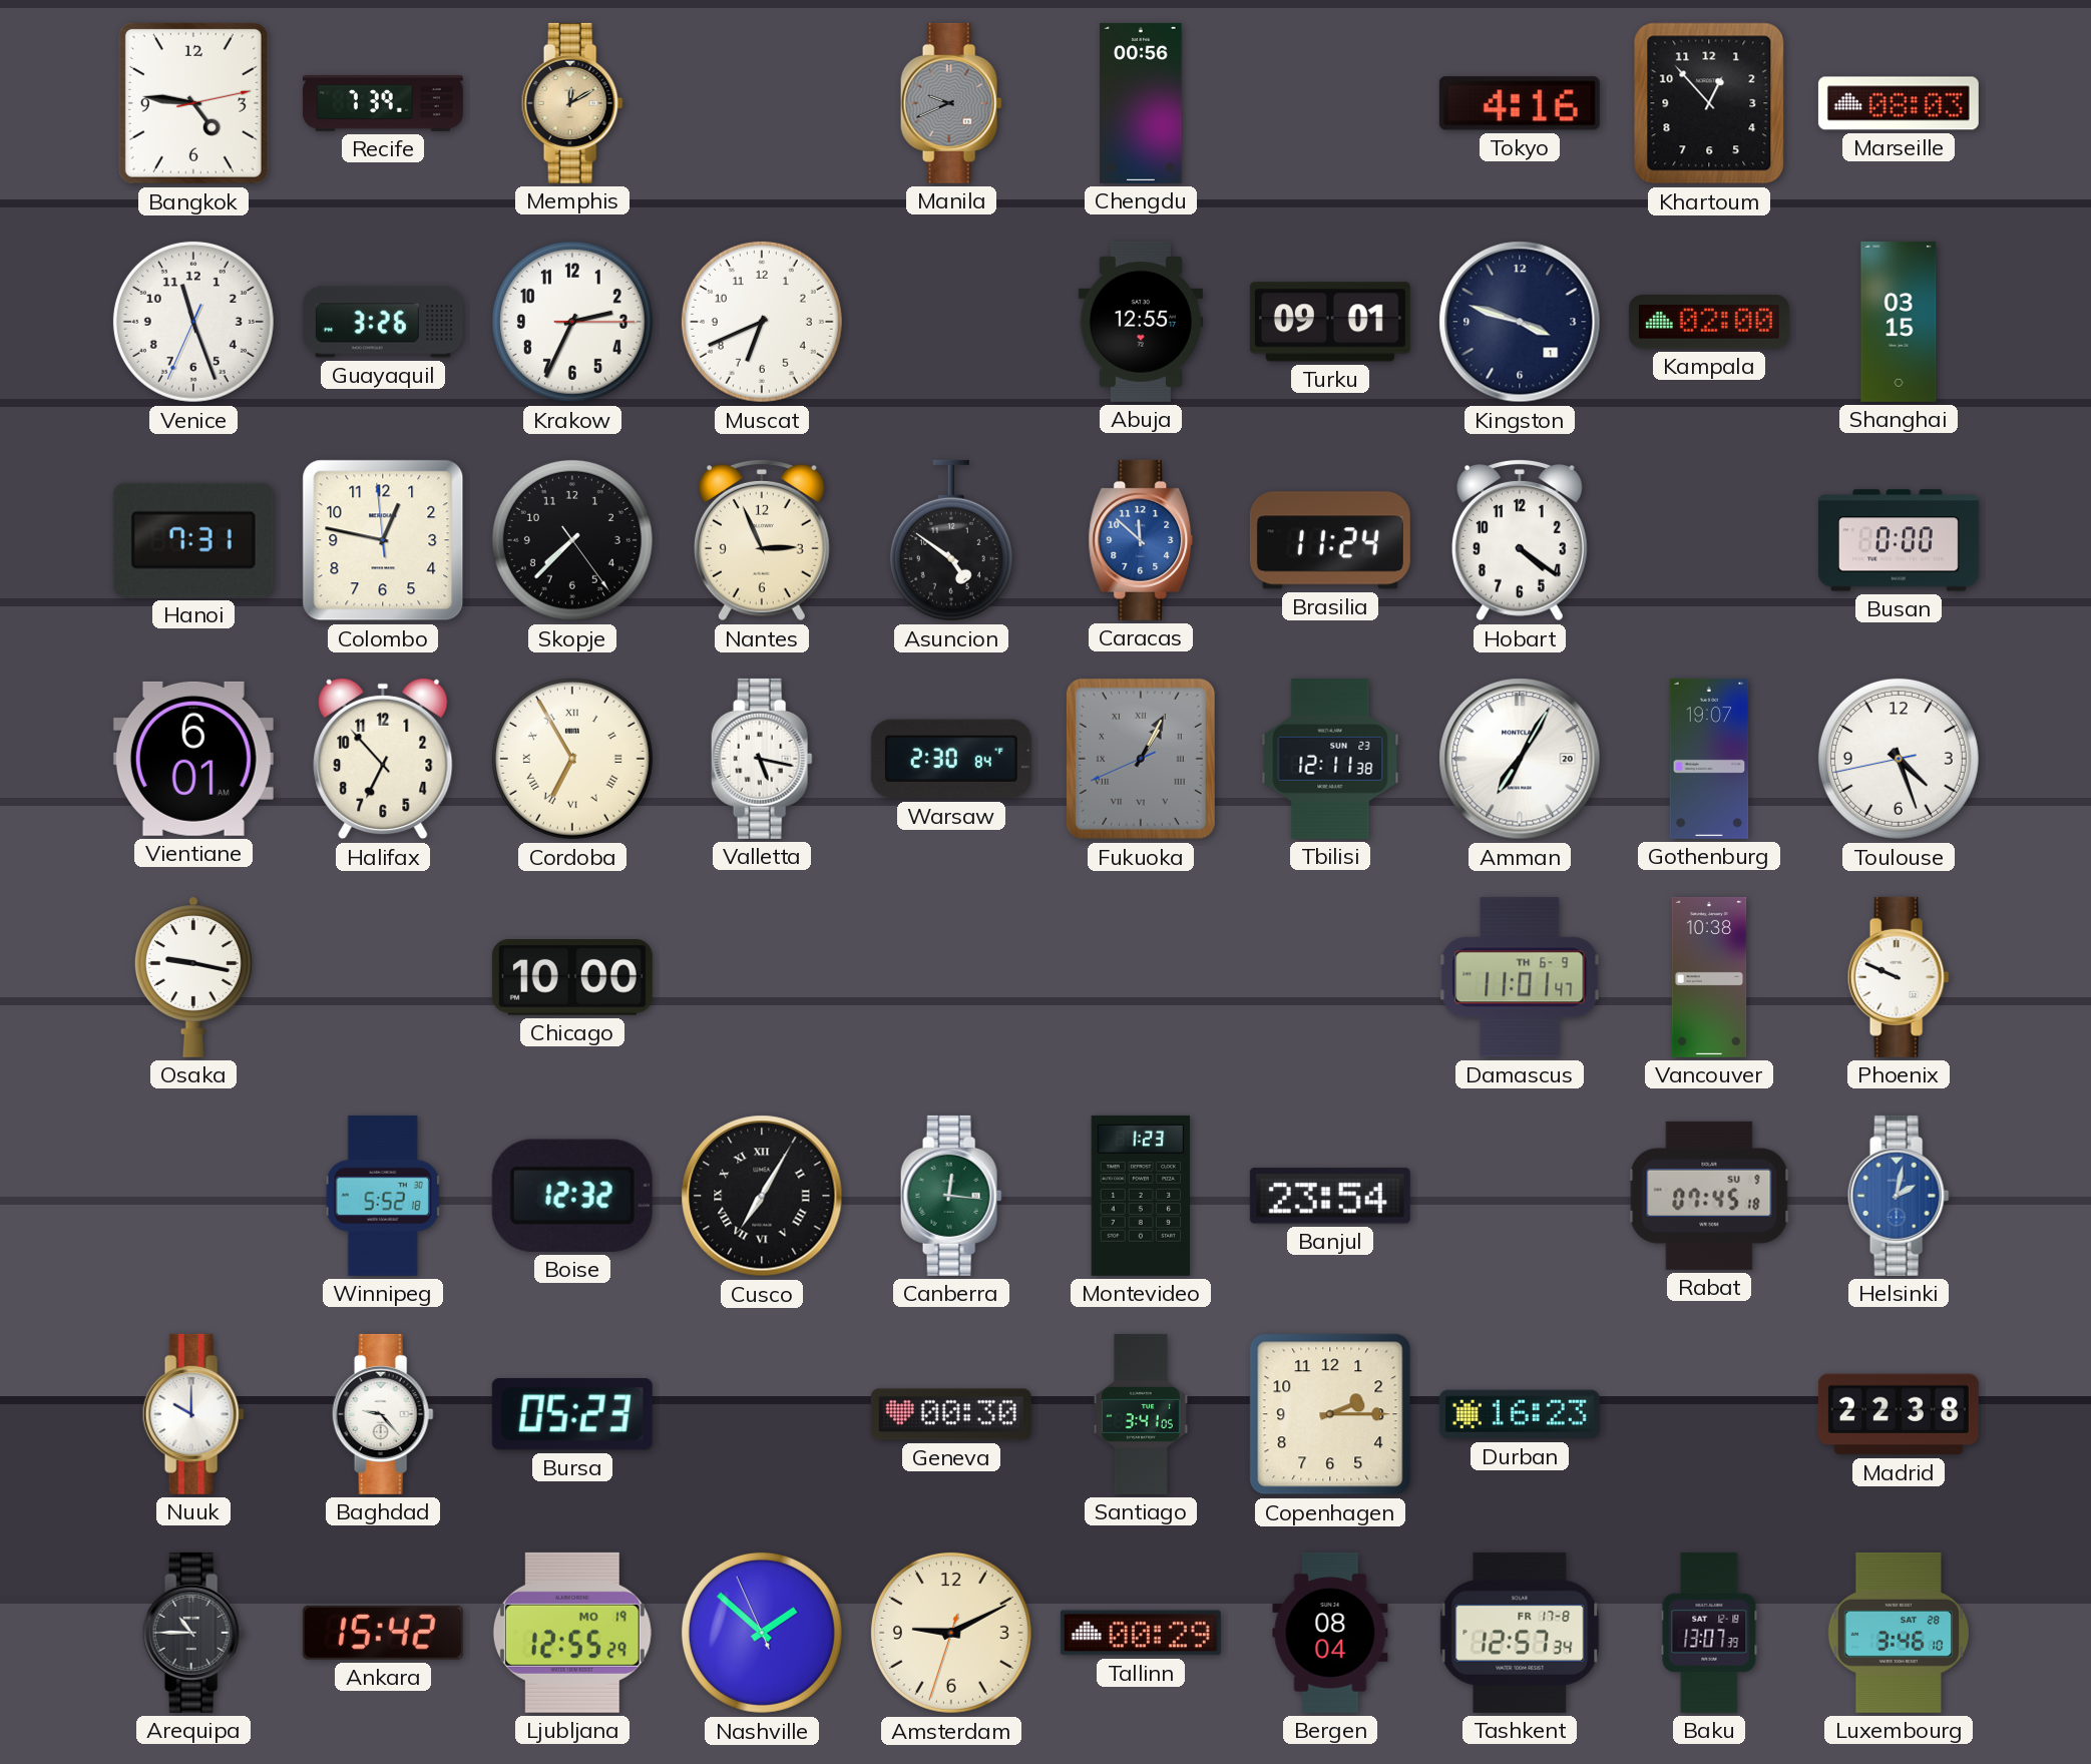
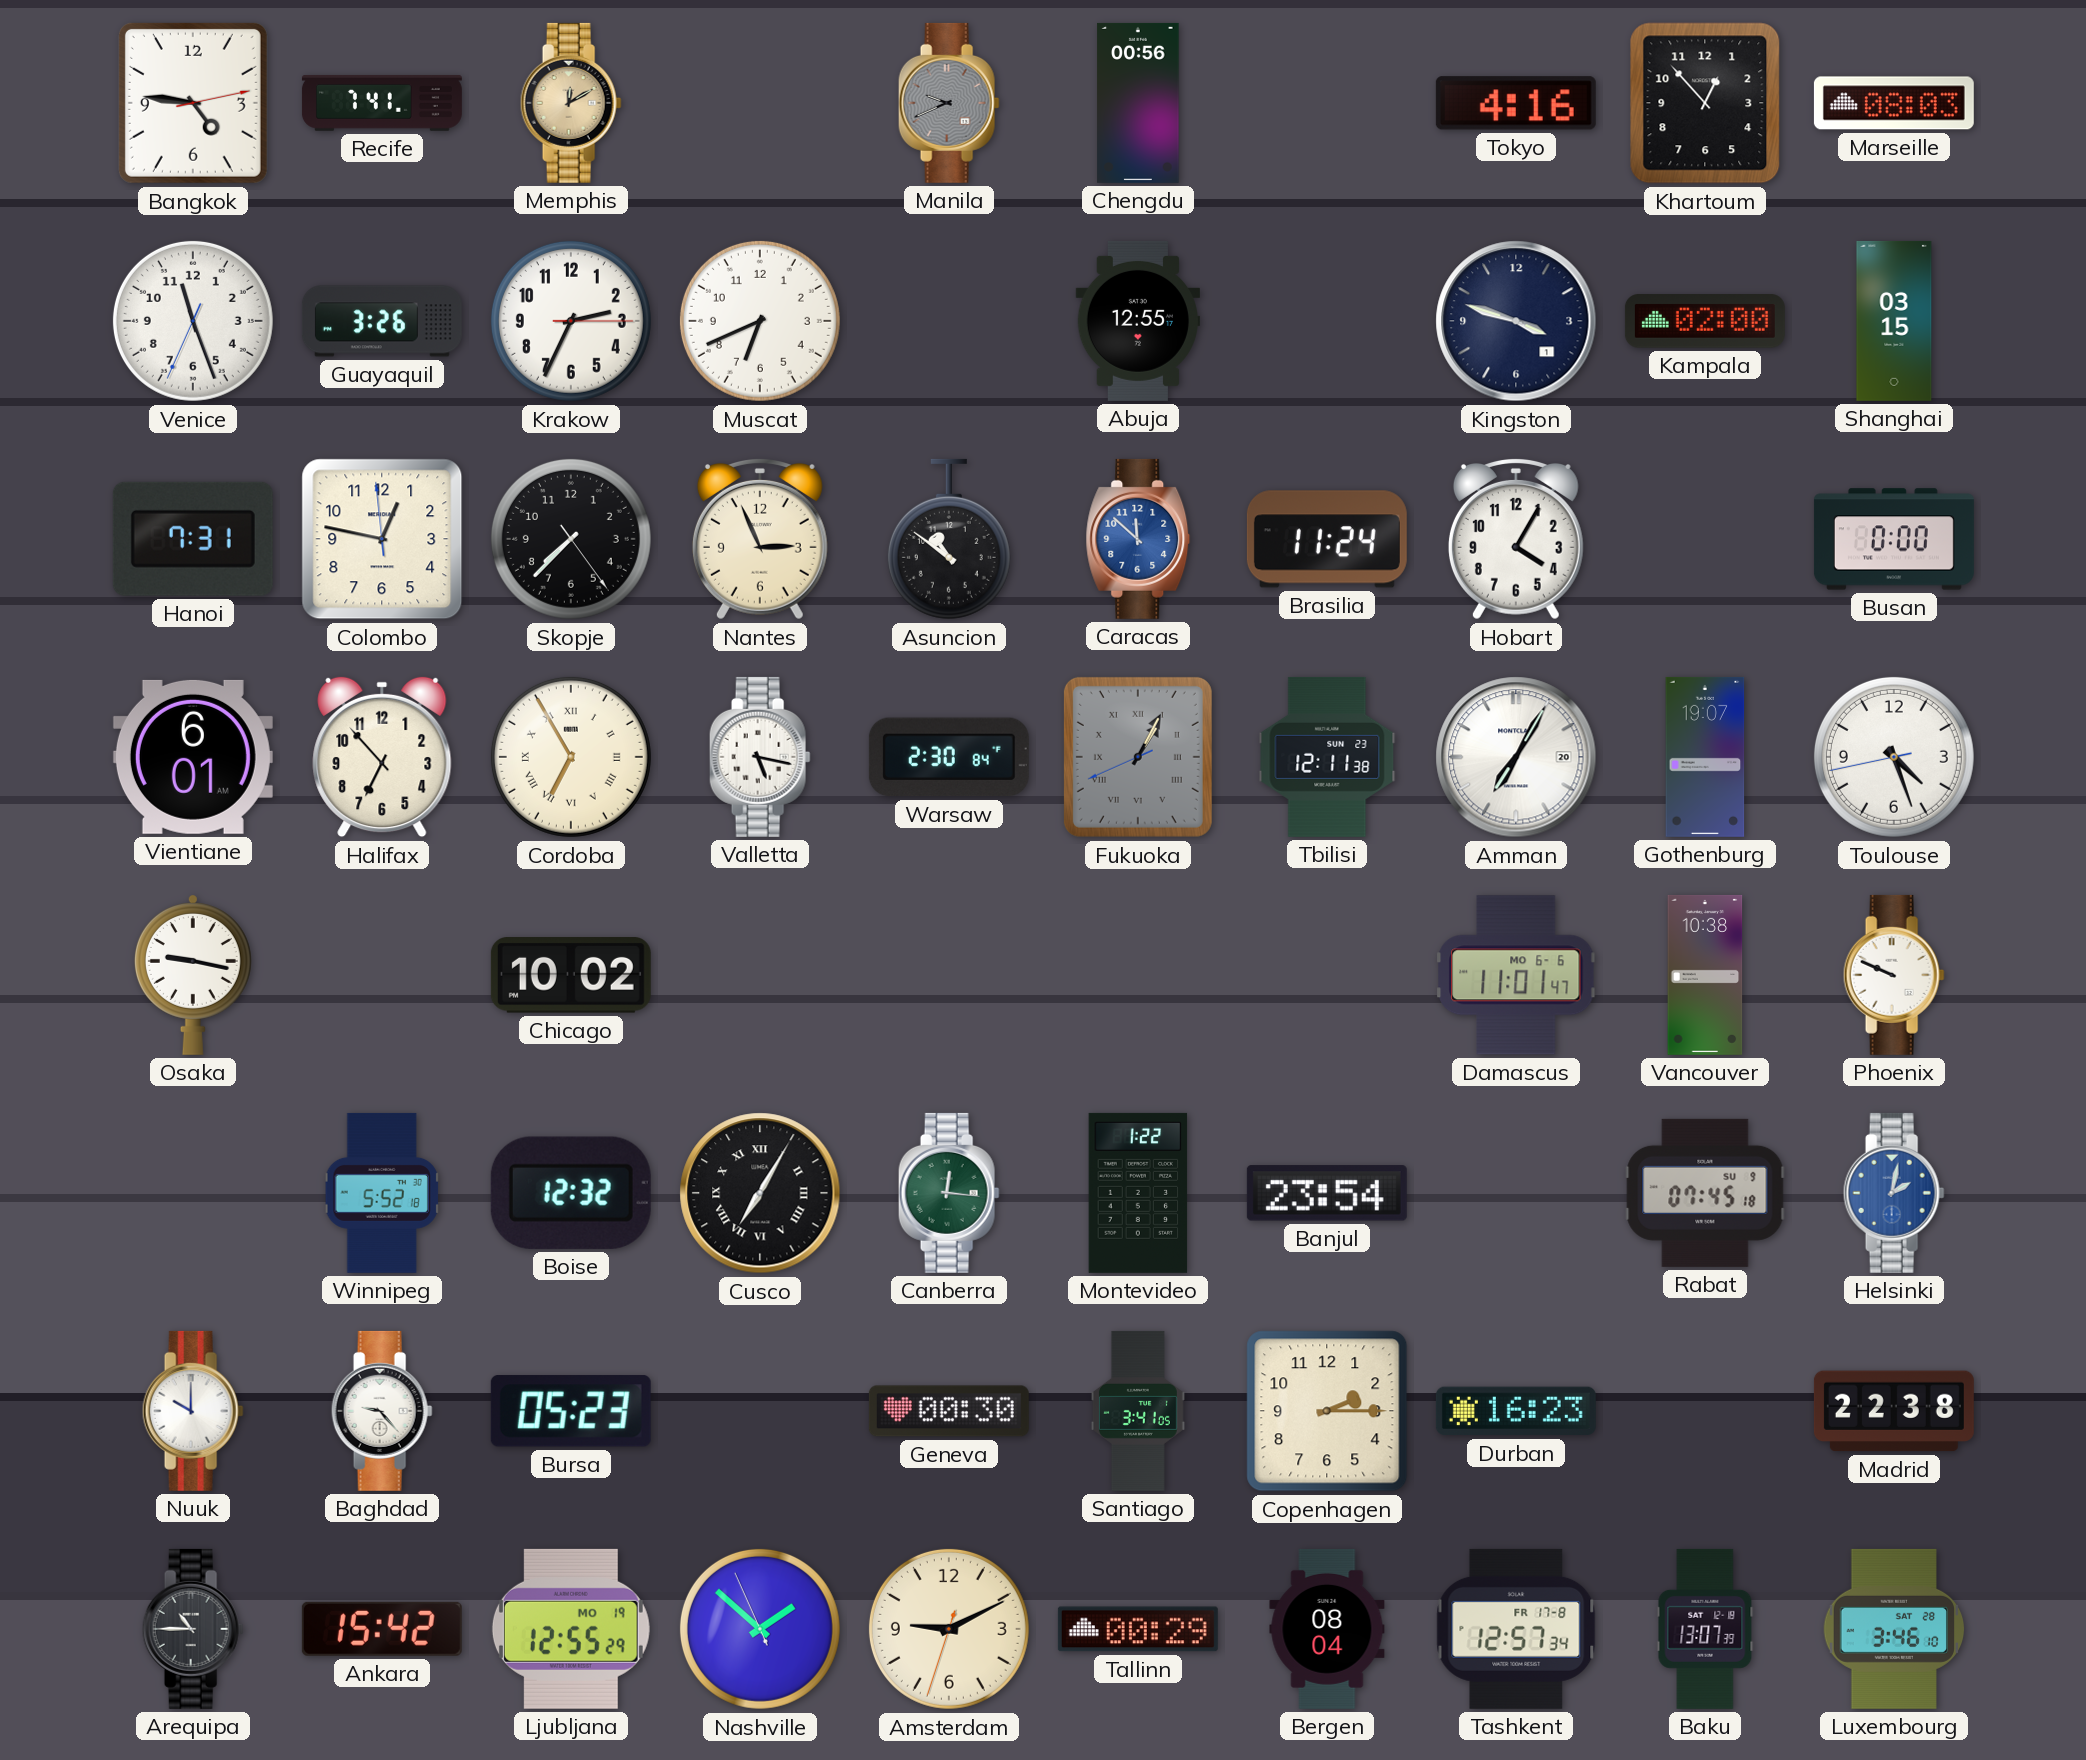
Recife: 7:39 -> 7:41
Turku: 09:01 -> none
Asuncion: 4:51 -> 10:51
Hobart: 4:21 -> 4:05
Chicago: 10:00 -> 10:02
Damascus date: TH 6-9 -> MO 6-6
Montevideo: 1:23 -> 1:22
